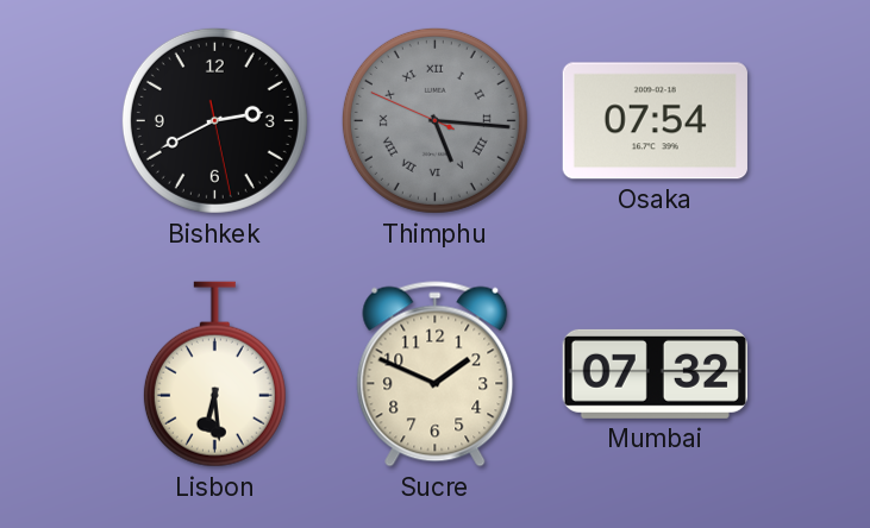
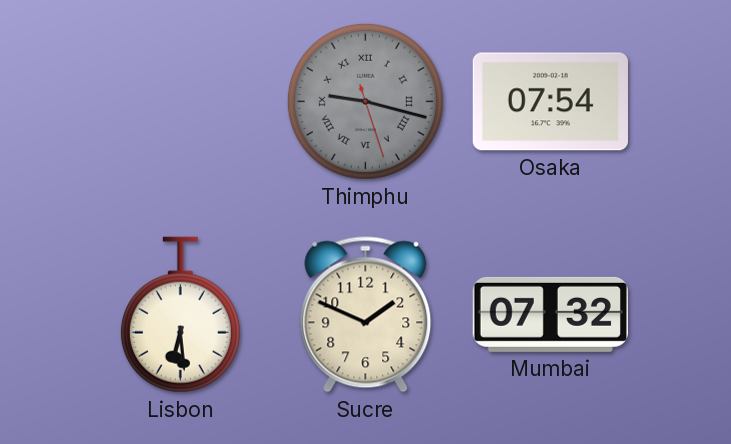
Bishkek: 2:40 -> none
Thimphu: 5:15 -> 9:17
